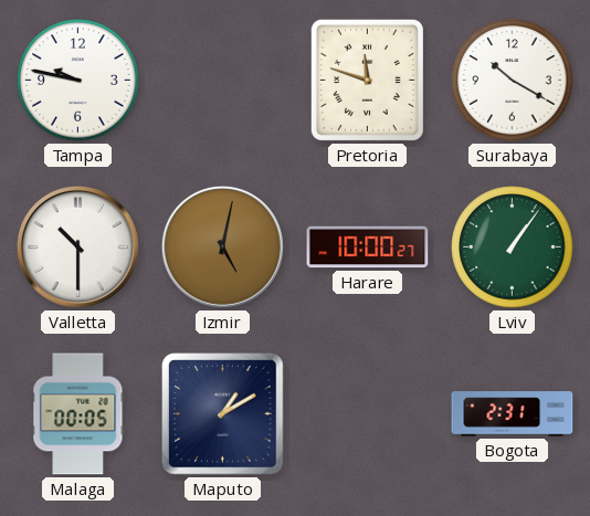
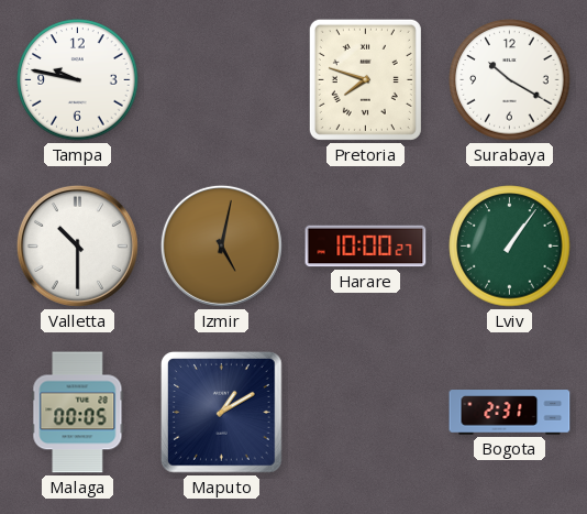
Pretoria: 11:48 -> 7:48
